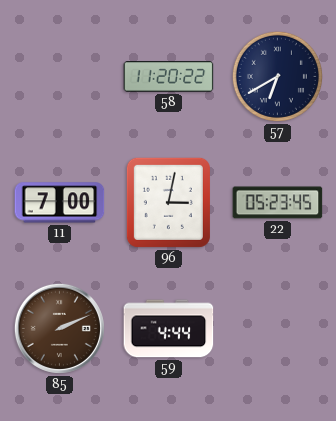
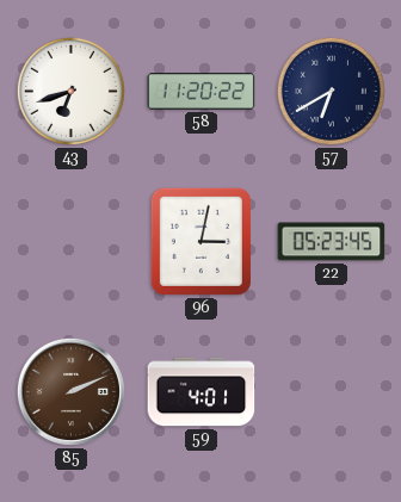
43: none -> 6:42
11: 7:00 -> none
59: 4:44 -> 4:01
